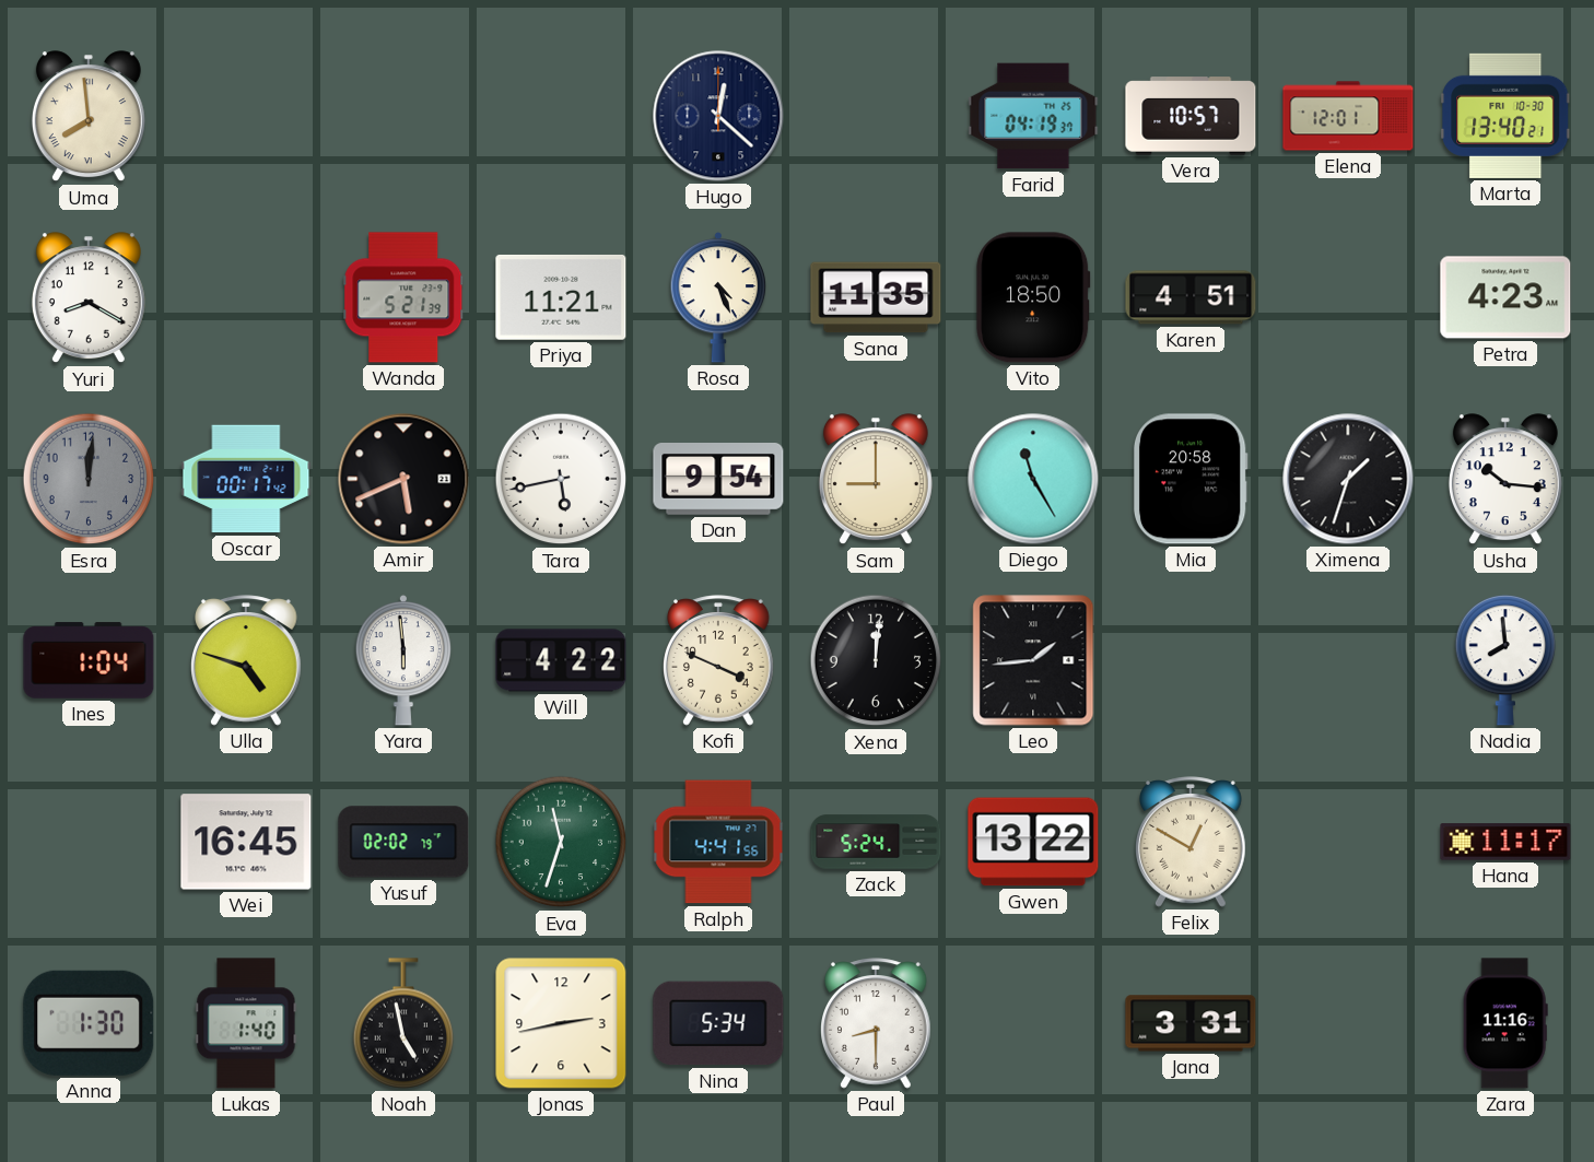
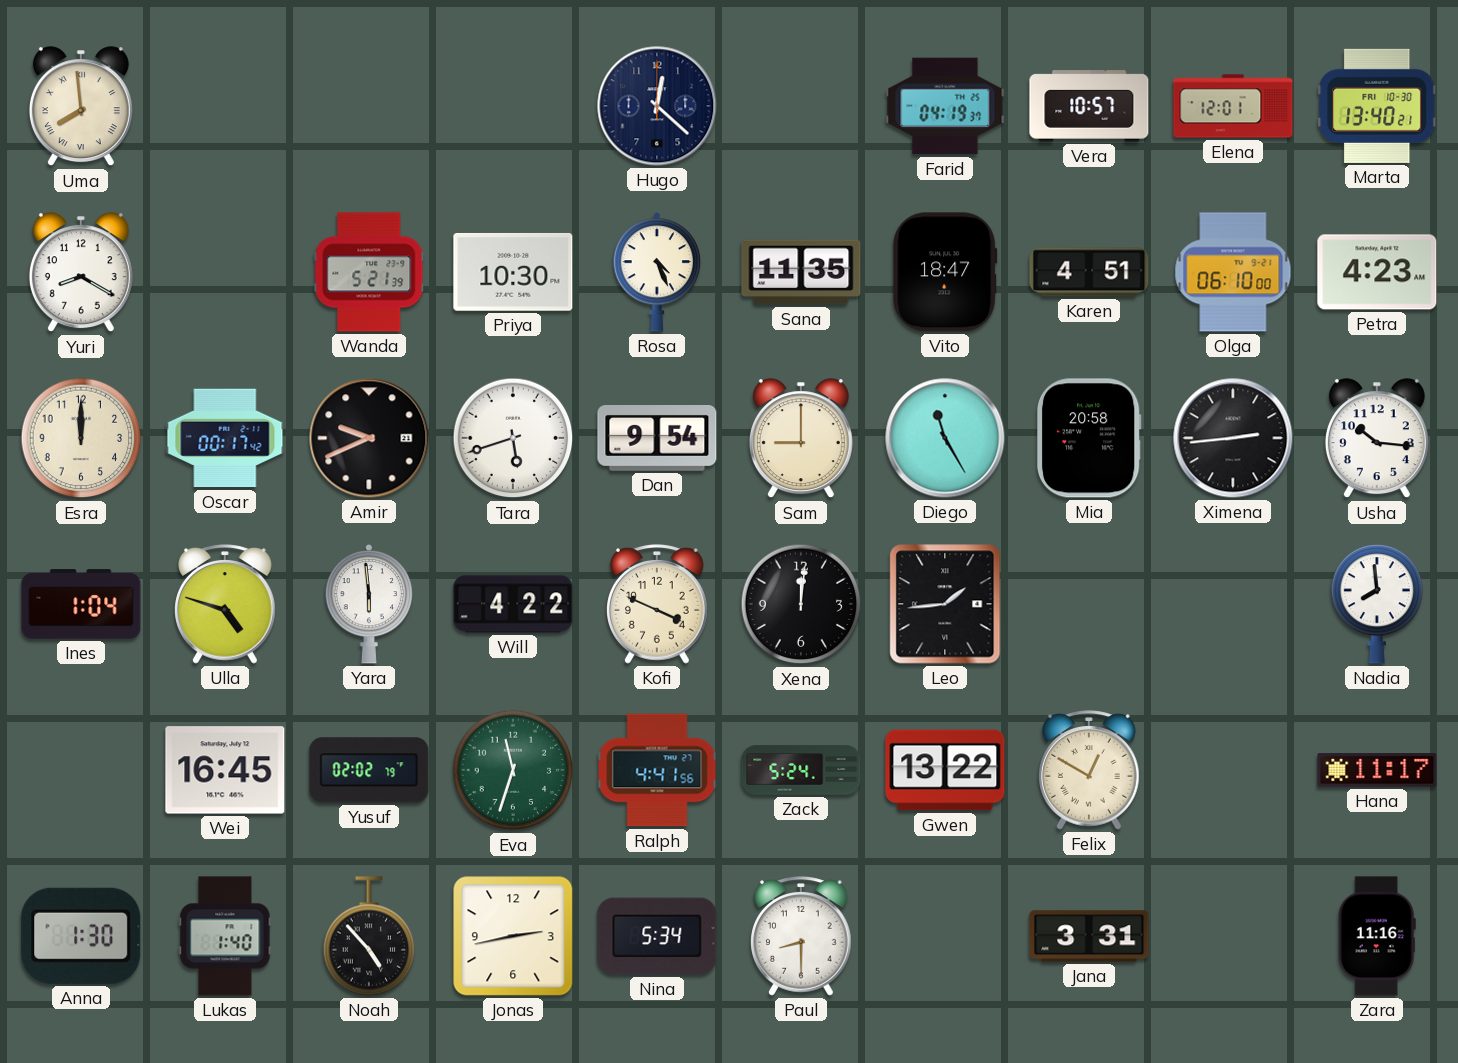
Priya: 11:21 -> 10:30
Vito: 18:50 -> 18:47
Olga: none -> 06:10
Esra: 12:01 -> 12:00
Esra dial: grey -> cream
Amir: 5:41 -> 9:41
Tara: 5:43 -> 5:42
Ximena: 1:33 -> 2:44
Noah: 4:58 -> 4:53
